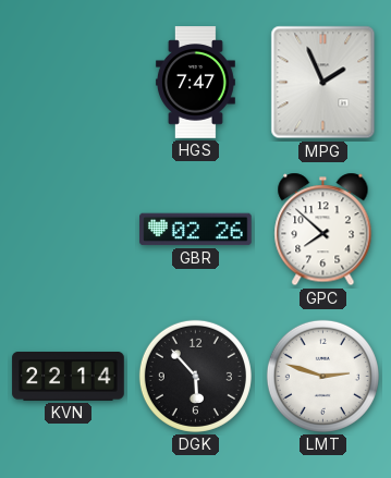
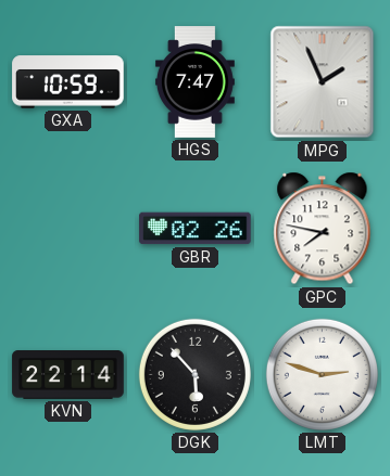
GXA: none -> 10:59
GPC: 7:52 -> 7:47
